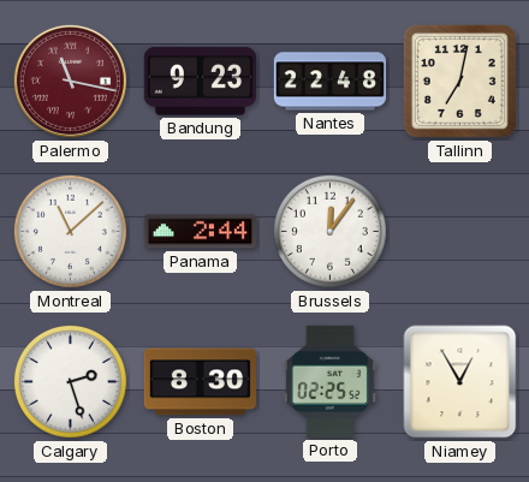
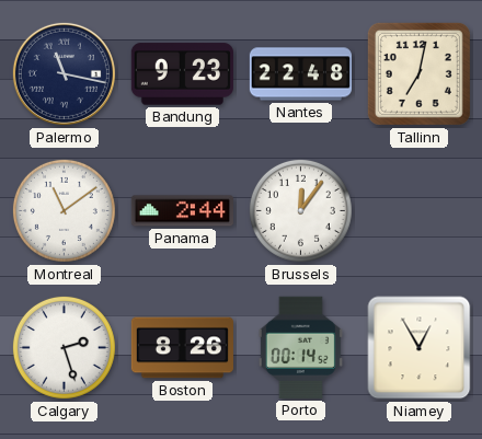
Palermo dial: burgundy -> navy
Montreal: 11:08 -> 11:09
Boston: 8:30 -> 8:26
Porto: 02:25 -> 00:14
